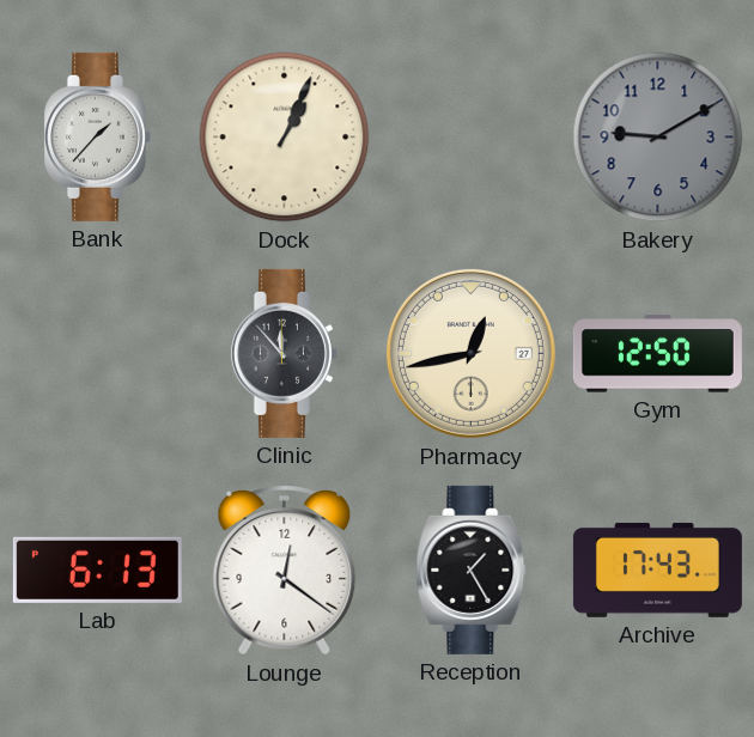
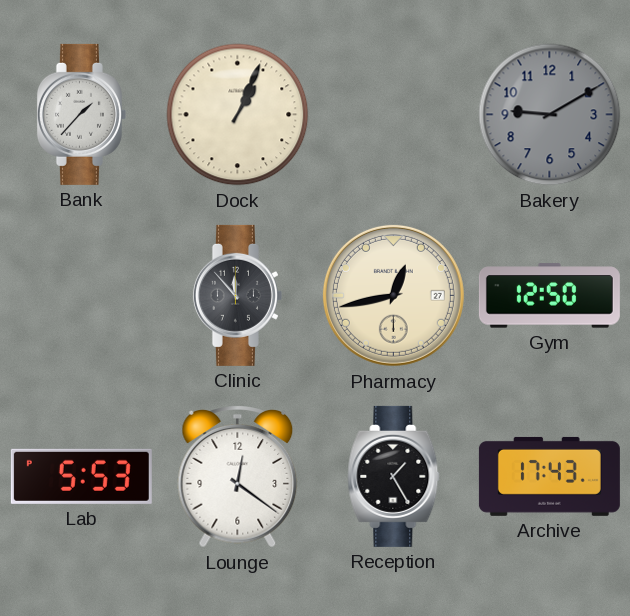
Lab: 6:13 -> 5:53
